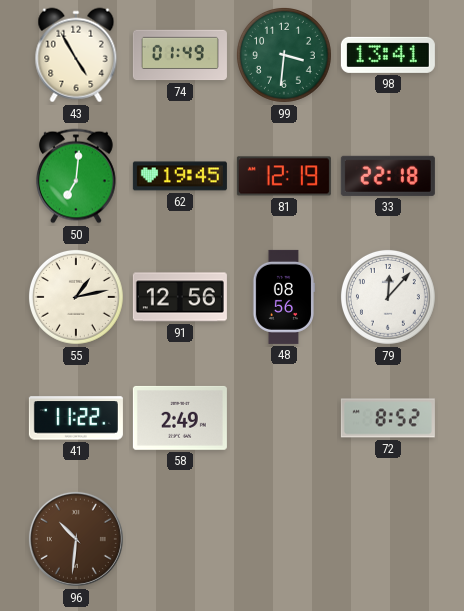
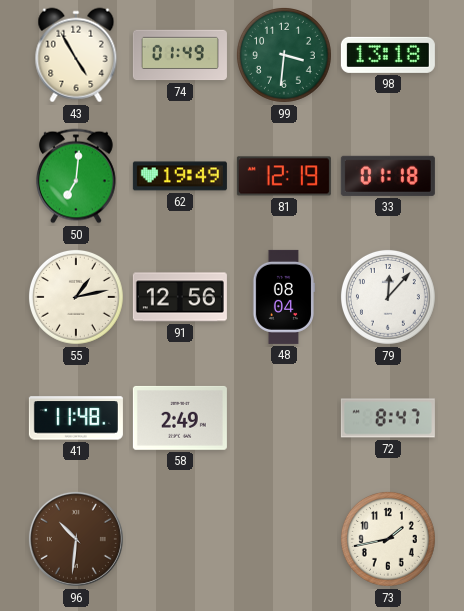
98: 13:41 -> 13:18
62: 19:45 -> 19:49
33: 22:18 -> 01:18
48: 08:56 -> 08:04
41: 11:22 -> 11:48
72: 8:52 -> 8:47
73: none -> 1:43
